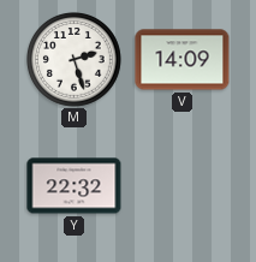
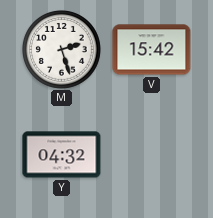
V: 14:09 -> 15:42
Y: 22:32 -> 04:32
